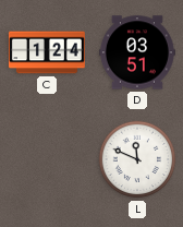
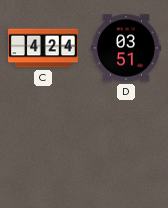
C: 1:24 -> 4:24
L: 11:49 -> none
